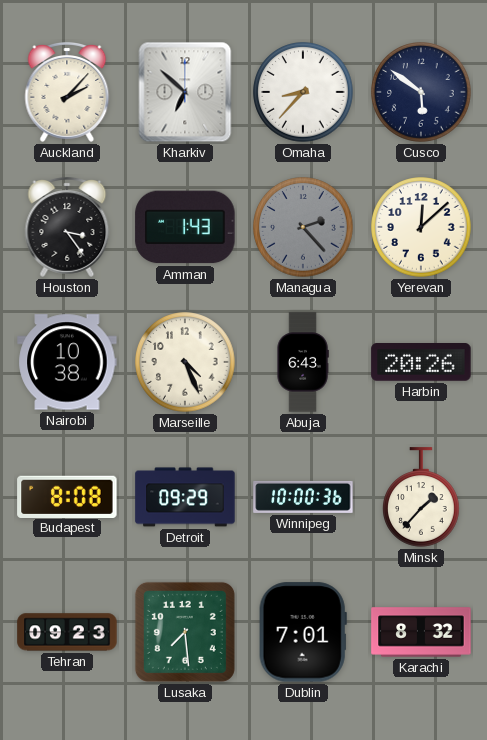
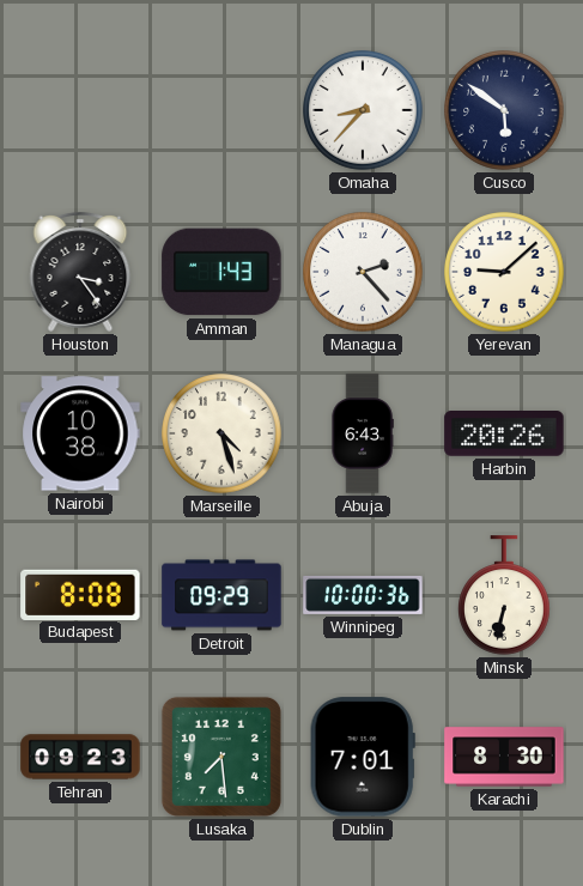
Auckland: 2:07 -> none
Kharkiv: 6:52 -> none
Managua dial: grey -> white
Yerevan: 12:08 -> 9:08
Marseille: 4:26 -> 4:27
Minsk: 1:37 -> 6:32
Karachi: 8:32 -> 8:30
